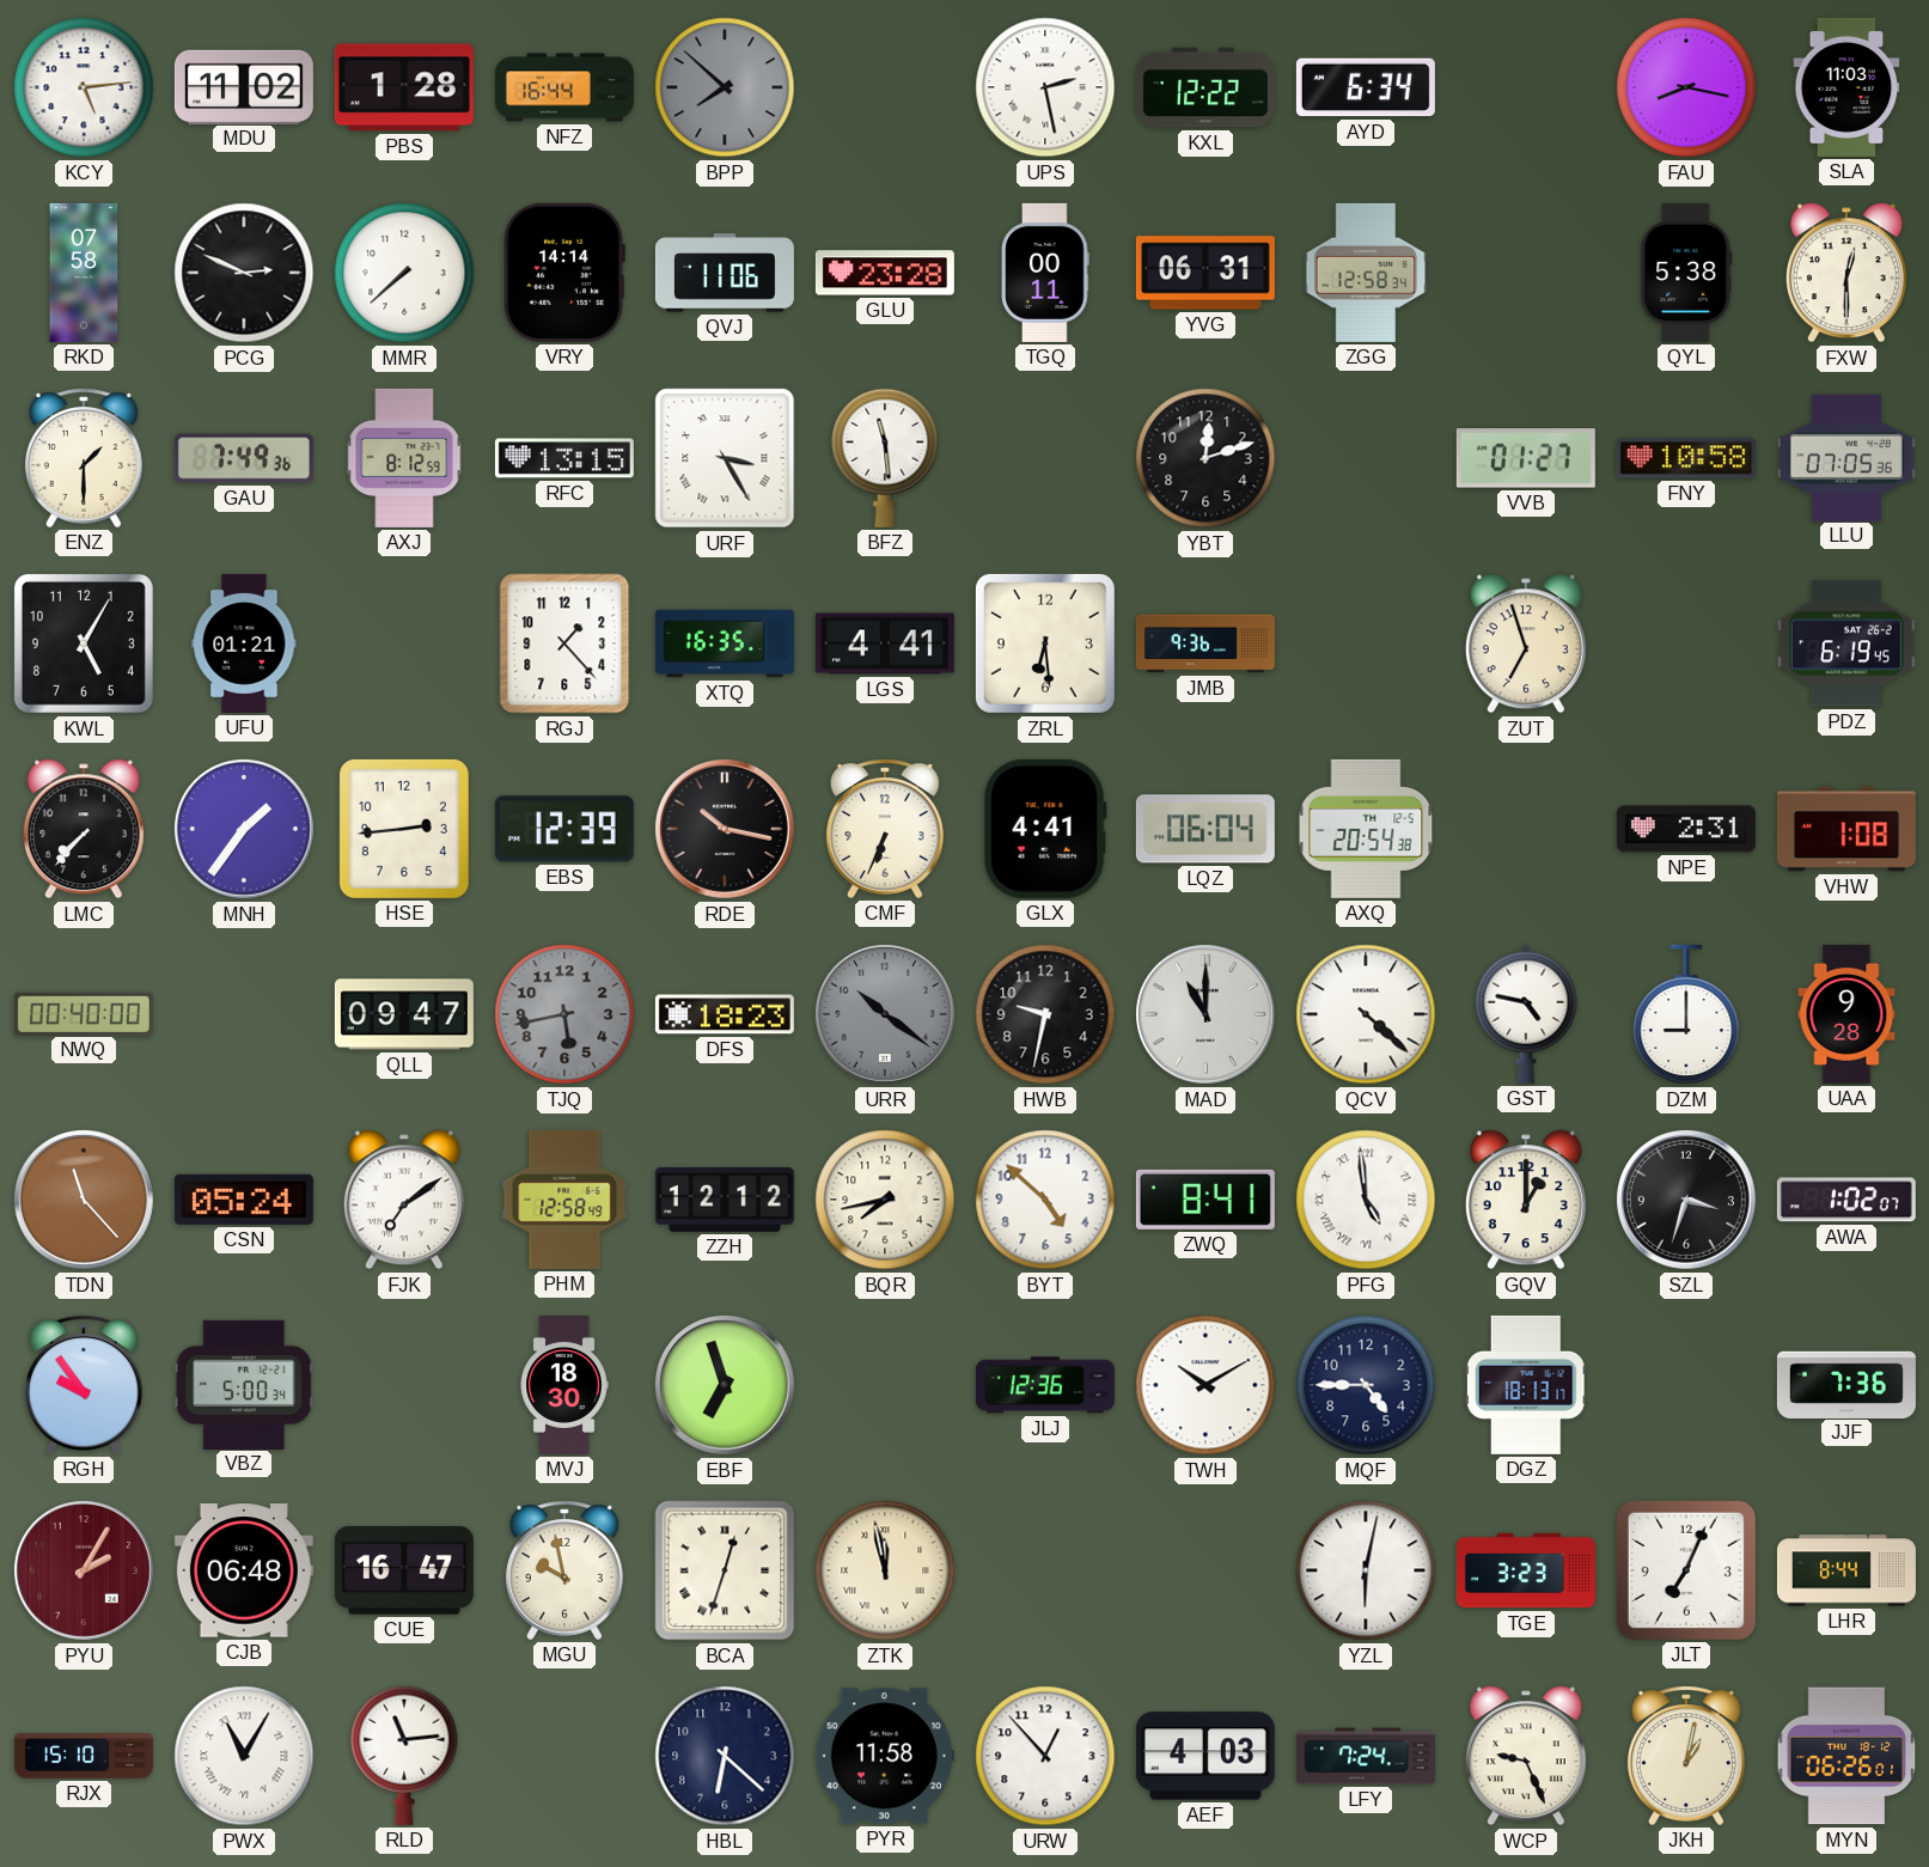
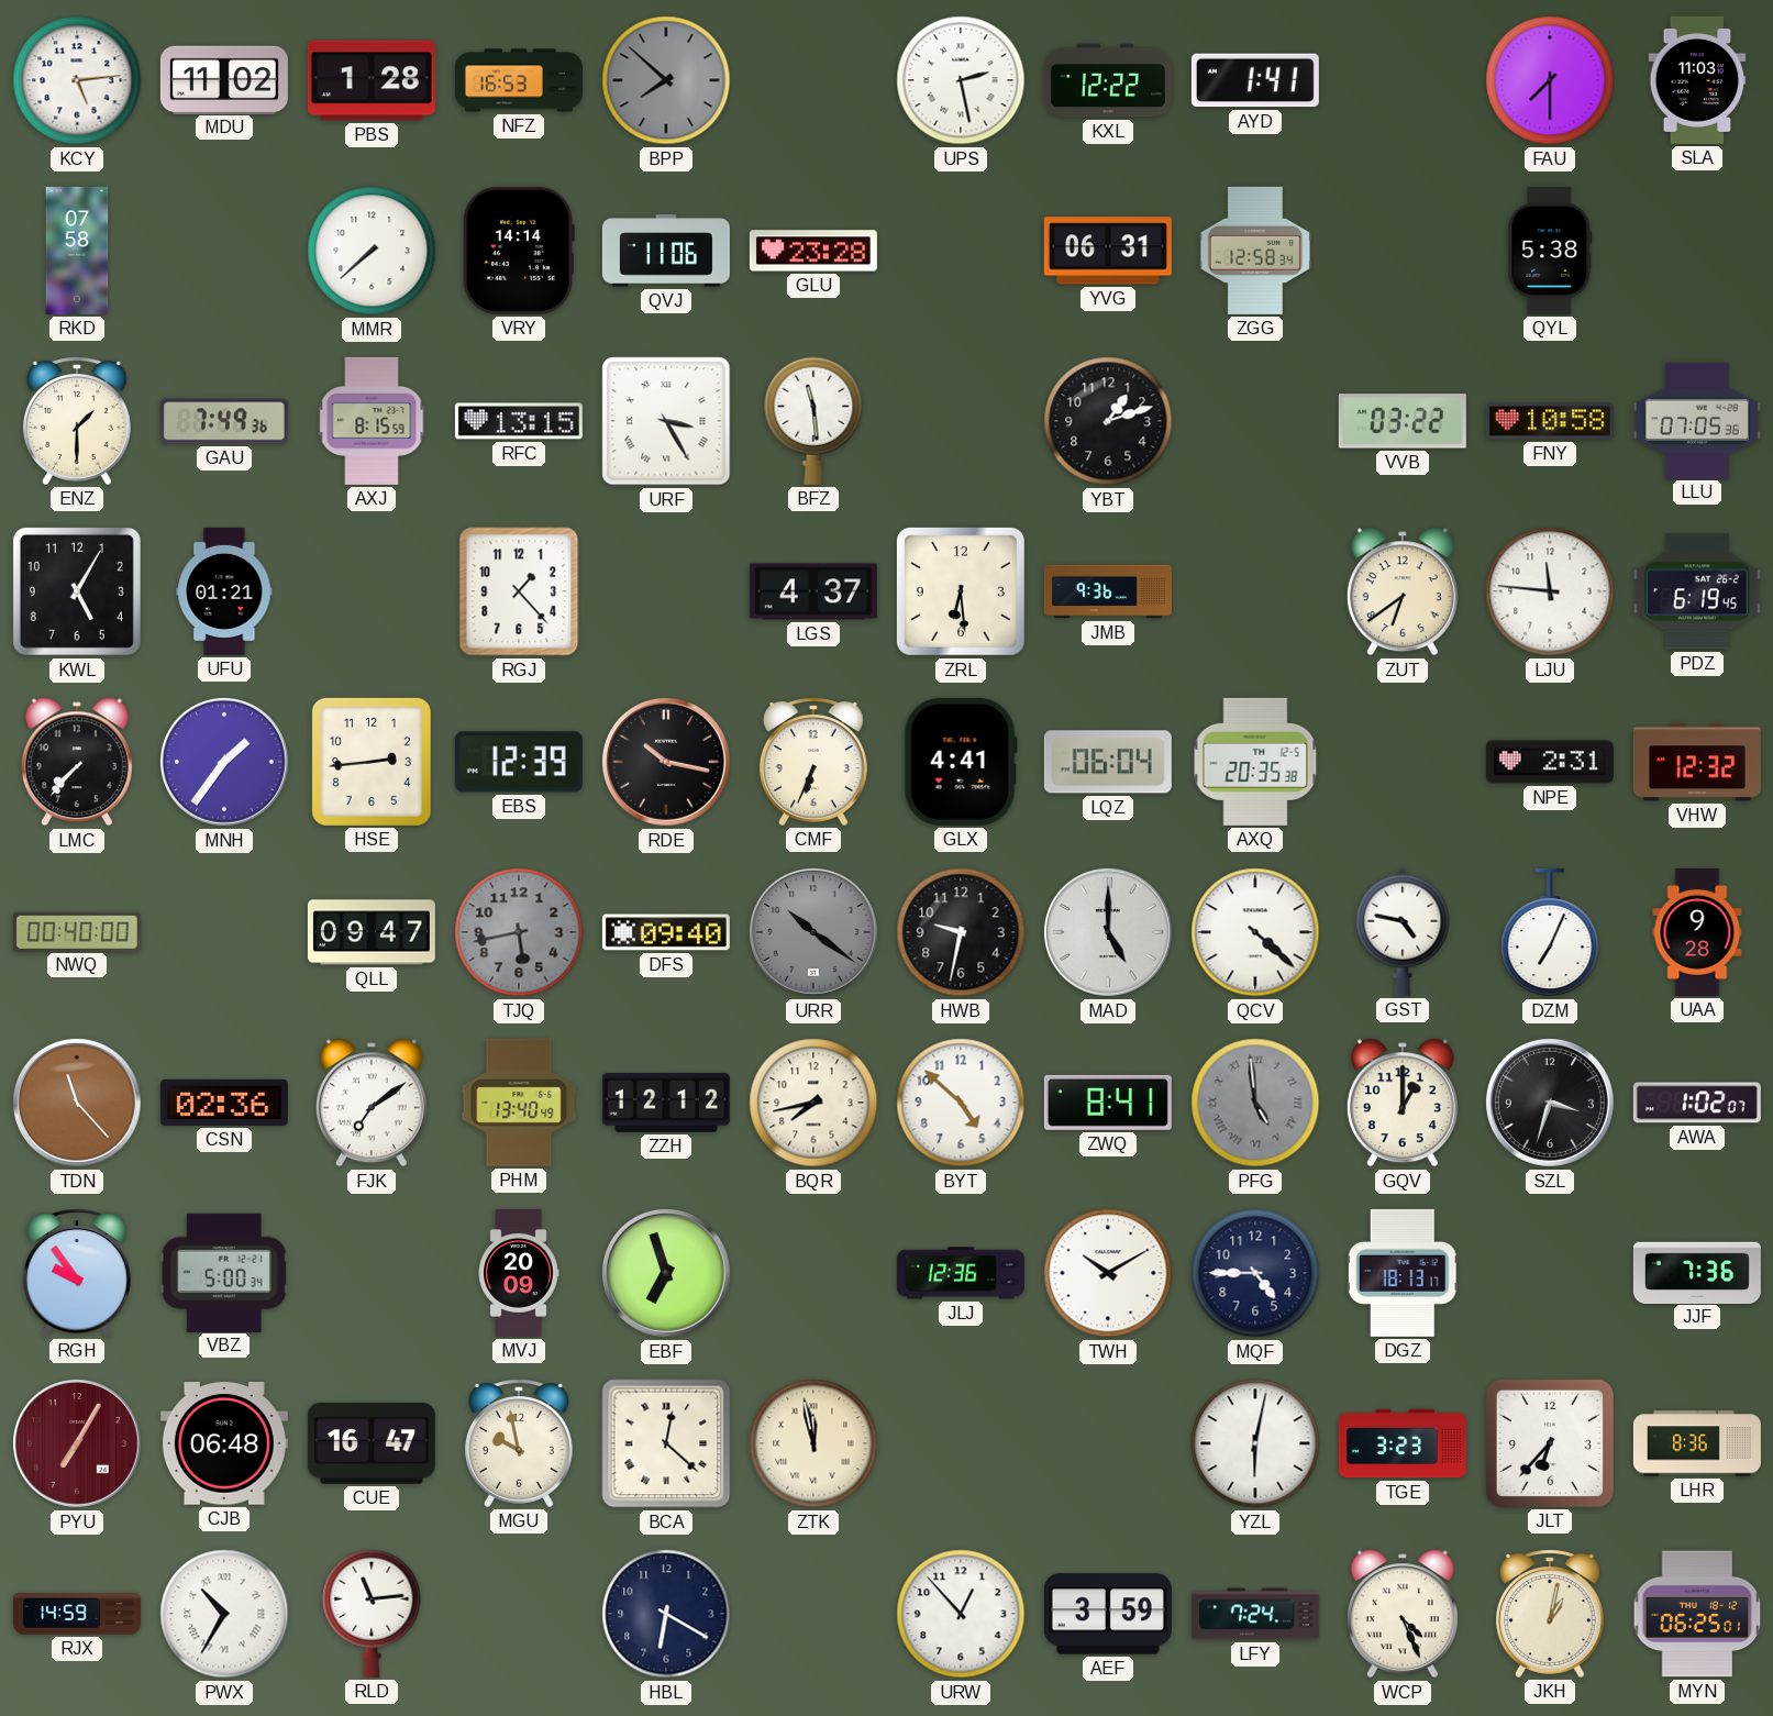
NFZ: 16:44 -> 16:53
AYD: 6:34 -> 1:41
FAU: 8:17 -> 7:30
PCG: 2:49 -> none
TGQ: 00:11 -> none
FXW: 12:30 -> none
AXJ: 8:12 -> 8:15
YBT: 12:12 -> 1:12
VVB: 01:27 -> 03:22
XTQ: 16:35 -> none
LGS: 4:41 -> 4:37
ZUT: 6:57 -> 6:39
LJU: none -> 11:46
AXQ: 20:54 -> 20:35
VHW: 1:08 -> 12:32
DFS: 18:23 -> 09:40
MAD: 11:00 -> 5:00
DZM: 9:00 -> 7:04
CSN: 05:24 -> 02:36
PHM: 12:58 -> 13:40
PFG dial: white -> grey
MVJ: 18:30 -> 20:09
PYU: 2:05 -> 7:05
BCA: 12:33 -> 12:22
JLT: 7:04 -> 6:37
LHR: 8:44 -> 8:36
RJX: 15:10 -> 14:59
PWX: 11:05 -> 10:35
HBL: 6:22 -> 6:20
PYR: 11:58 -> none
AEF: 4:03 -> 3:59
WCP: 9:26 -> 4:26
MYN: 06:26 -> 06:25
